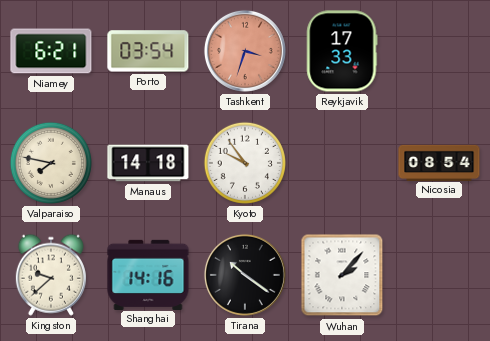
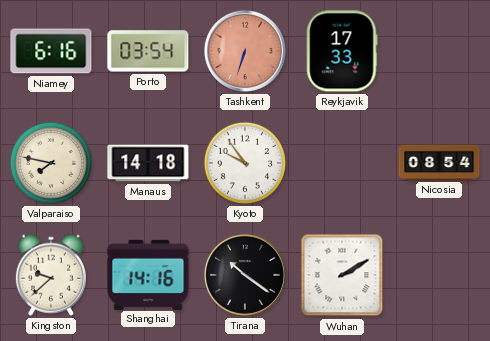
Niamey: 6:21 -> 6:16
Tashkent: 3:33 -> 6:33
Wuhan: 2:07 -> 2:10
